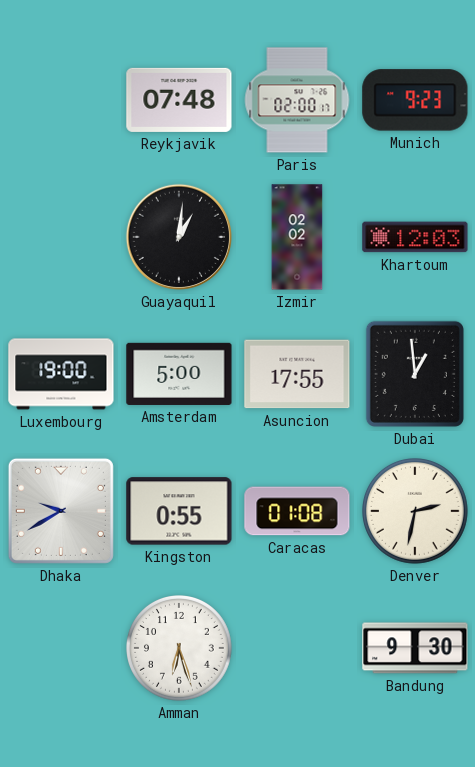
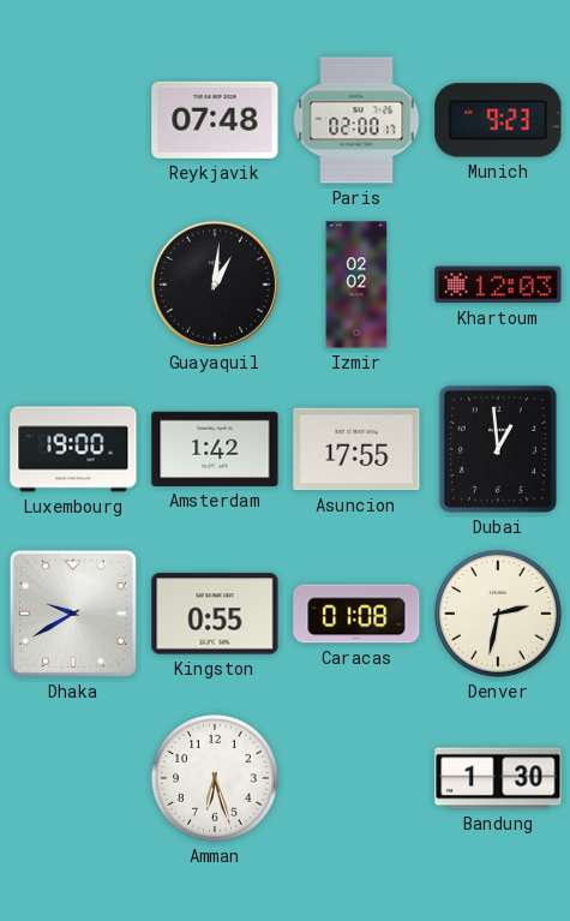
Amsterdam: 5:00 -> 1:42
Bandung: 9:30 -> 1:30
